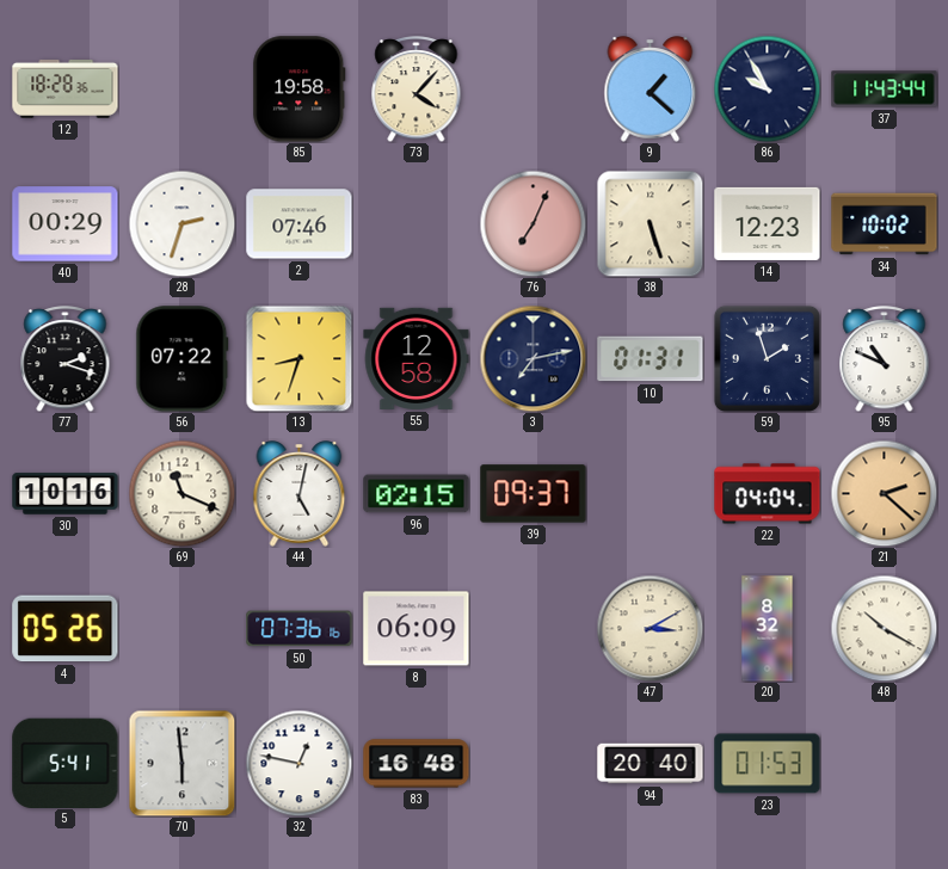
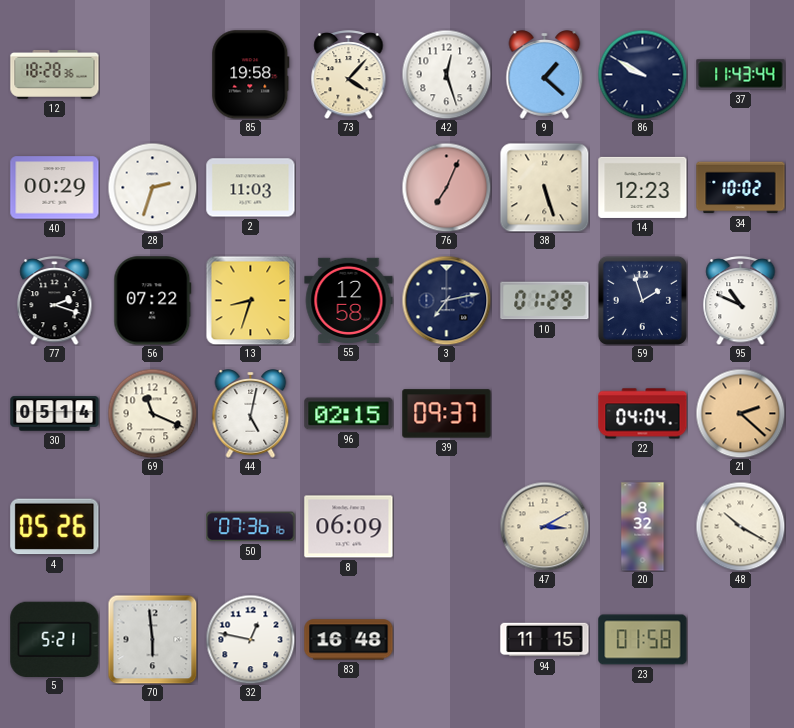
42: none -> 12:27
86: 9:55 -> 9:50
2: 07:46 -> 11:03
10: 01:31 -> 01:29
30: 10:16 -> 05:14
5: 5:41 -> 5:21
94: 20:40 -> 11:15
23: 01:53 -> 01:58
